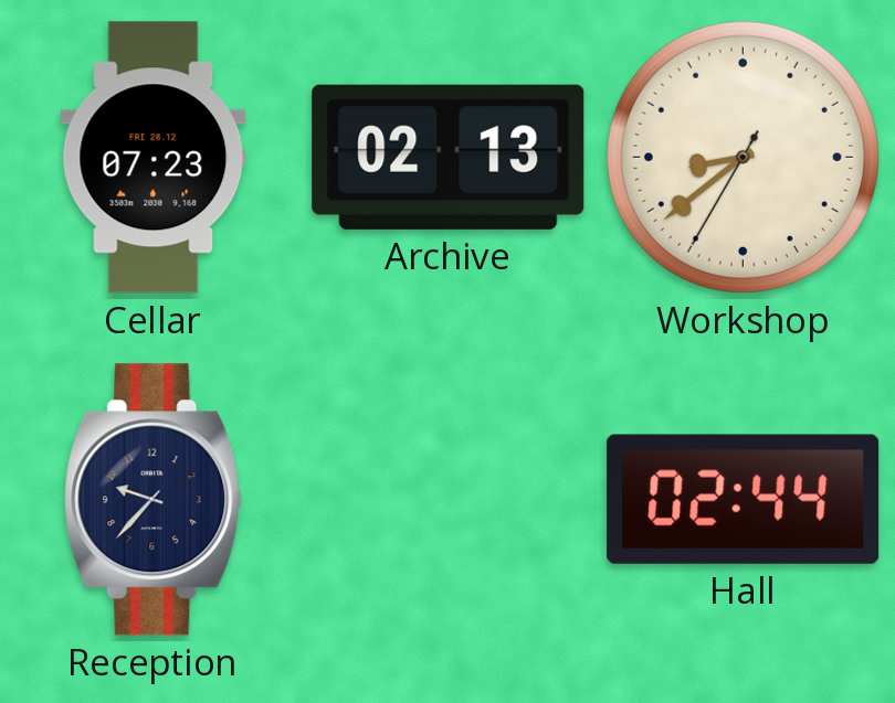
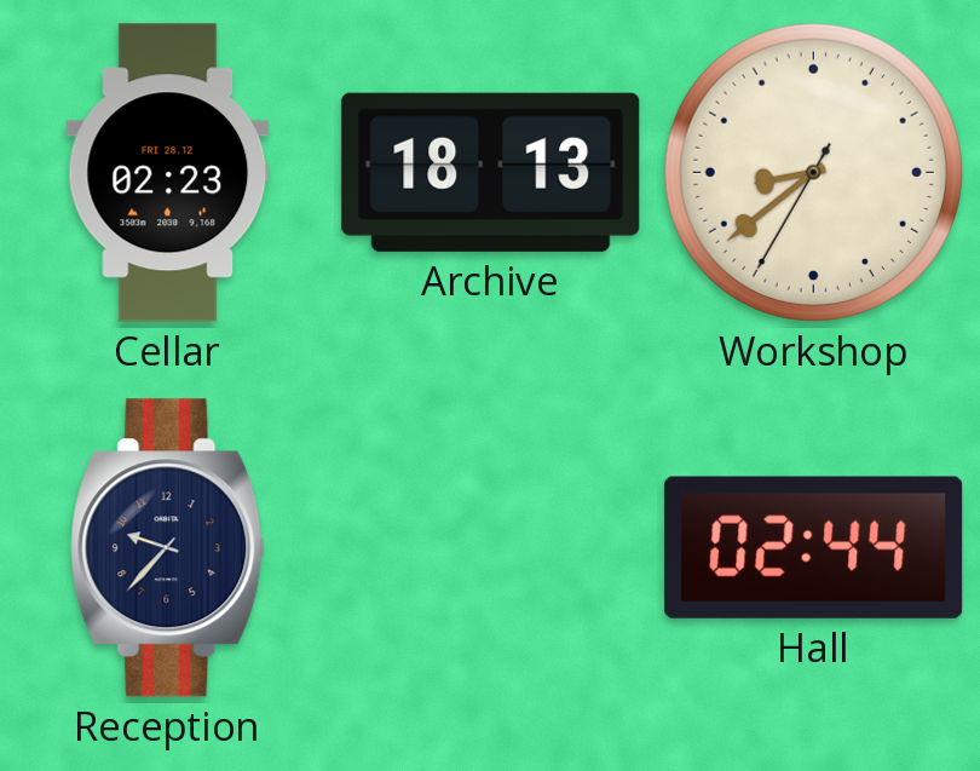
Cellar: 07:23 -> 02:23
Archive: 02:13 -> 18:13
